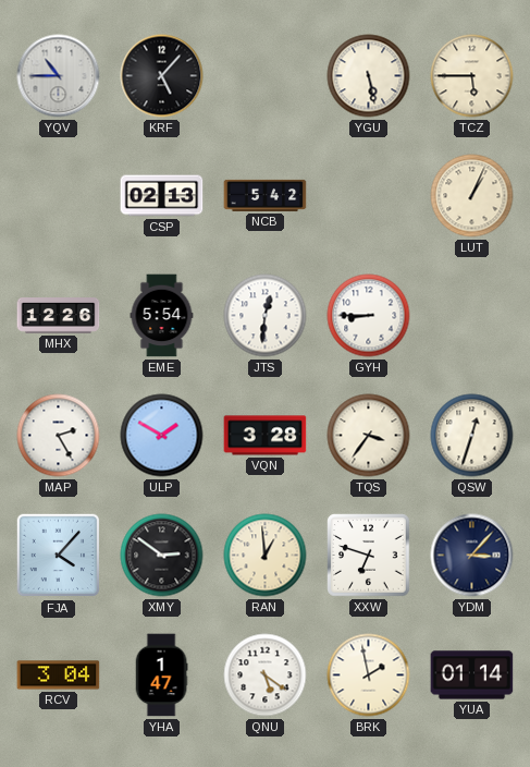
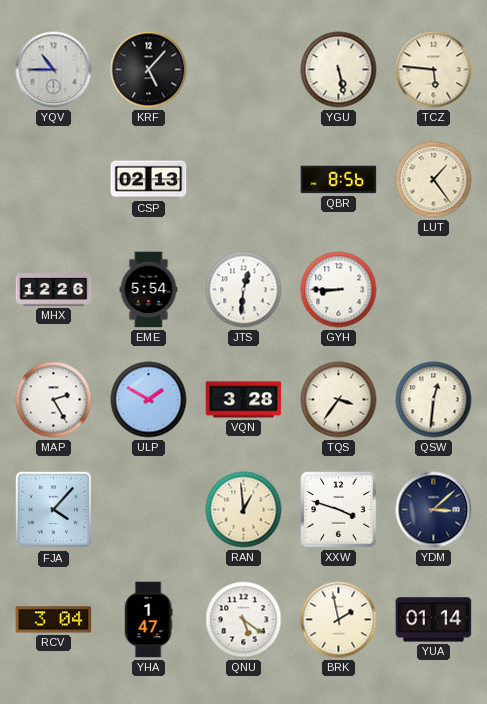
TCZ: 5:45 -> 5:46
NCB: 5:42 -> none
QBR: none -> 8:56
LUT: 1:04 -> 1:24
QSW: 12:33 -> 12:31
XMY: 2:51 -> none
XXW: 6:48 -> 3:48
YDM: 3:07 -> 3:08
